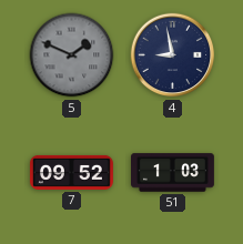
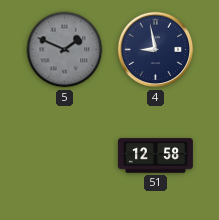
7: 09:52 -> none
51: 1:03 -> 12:58
